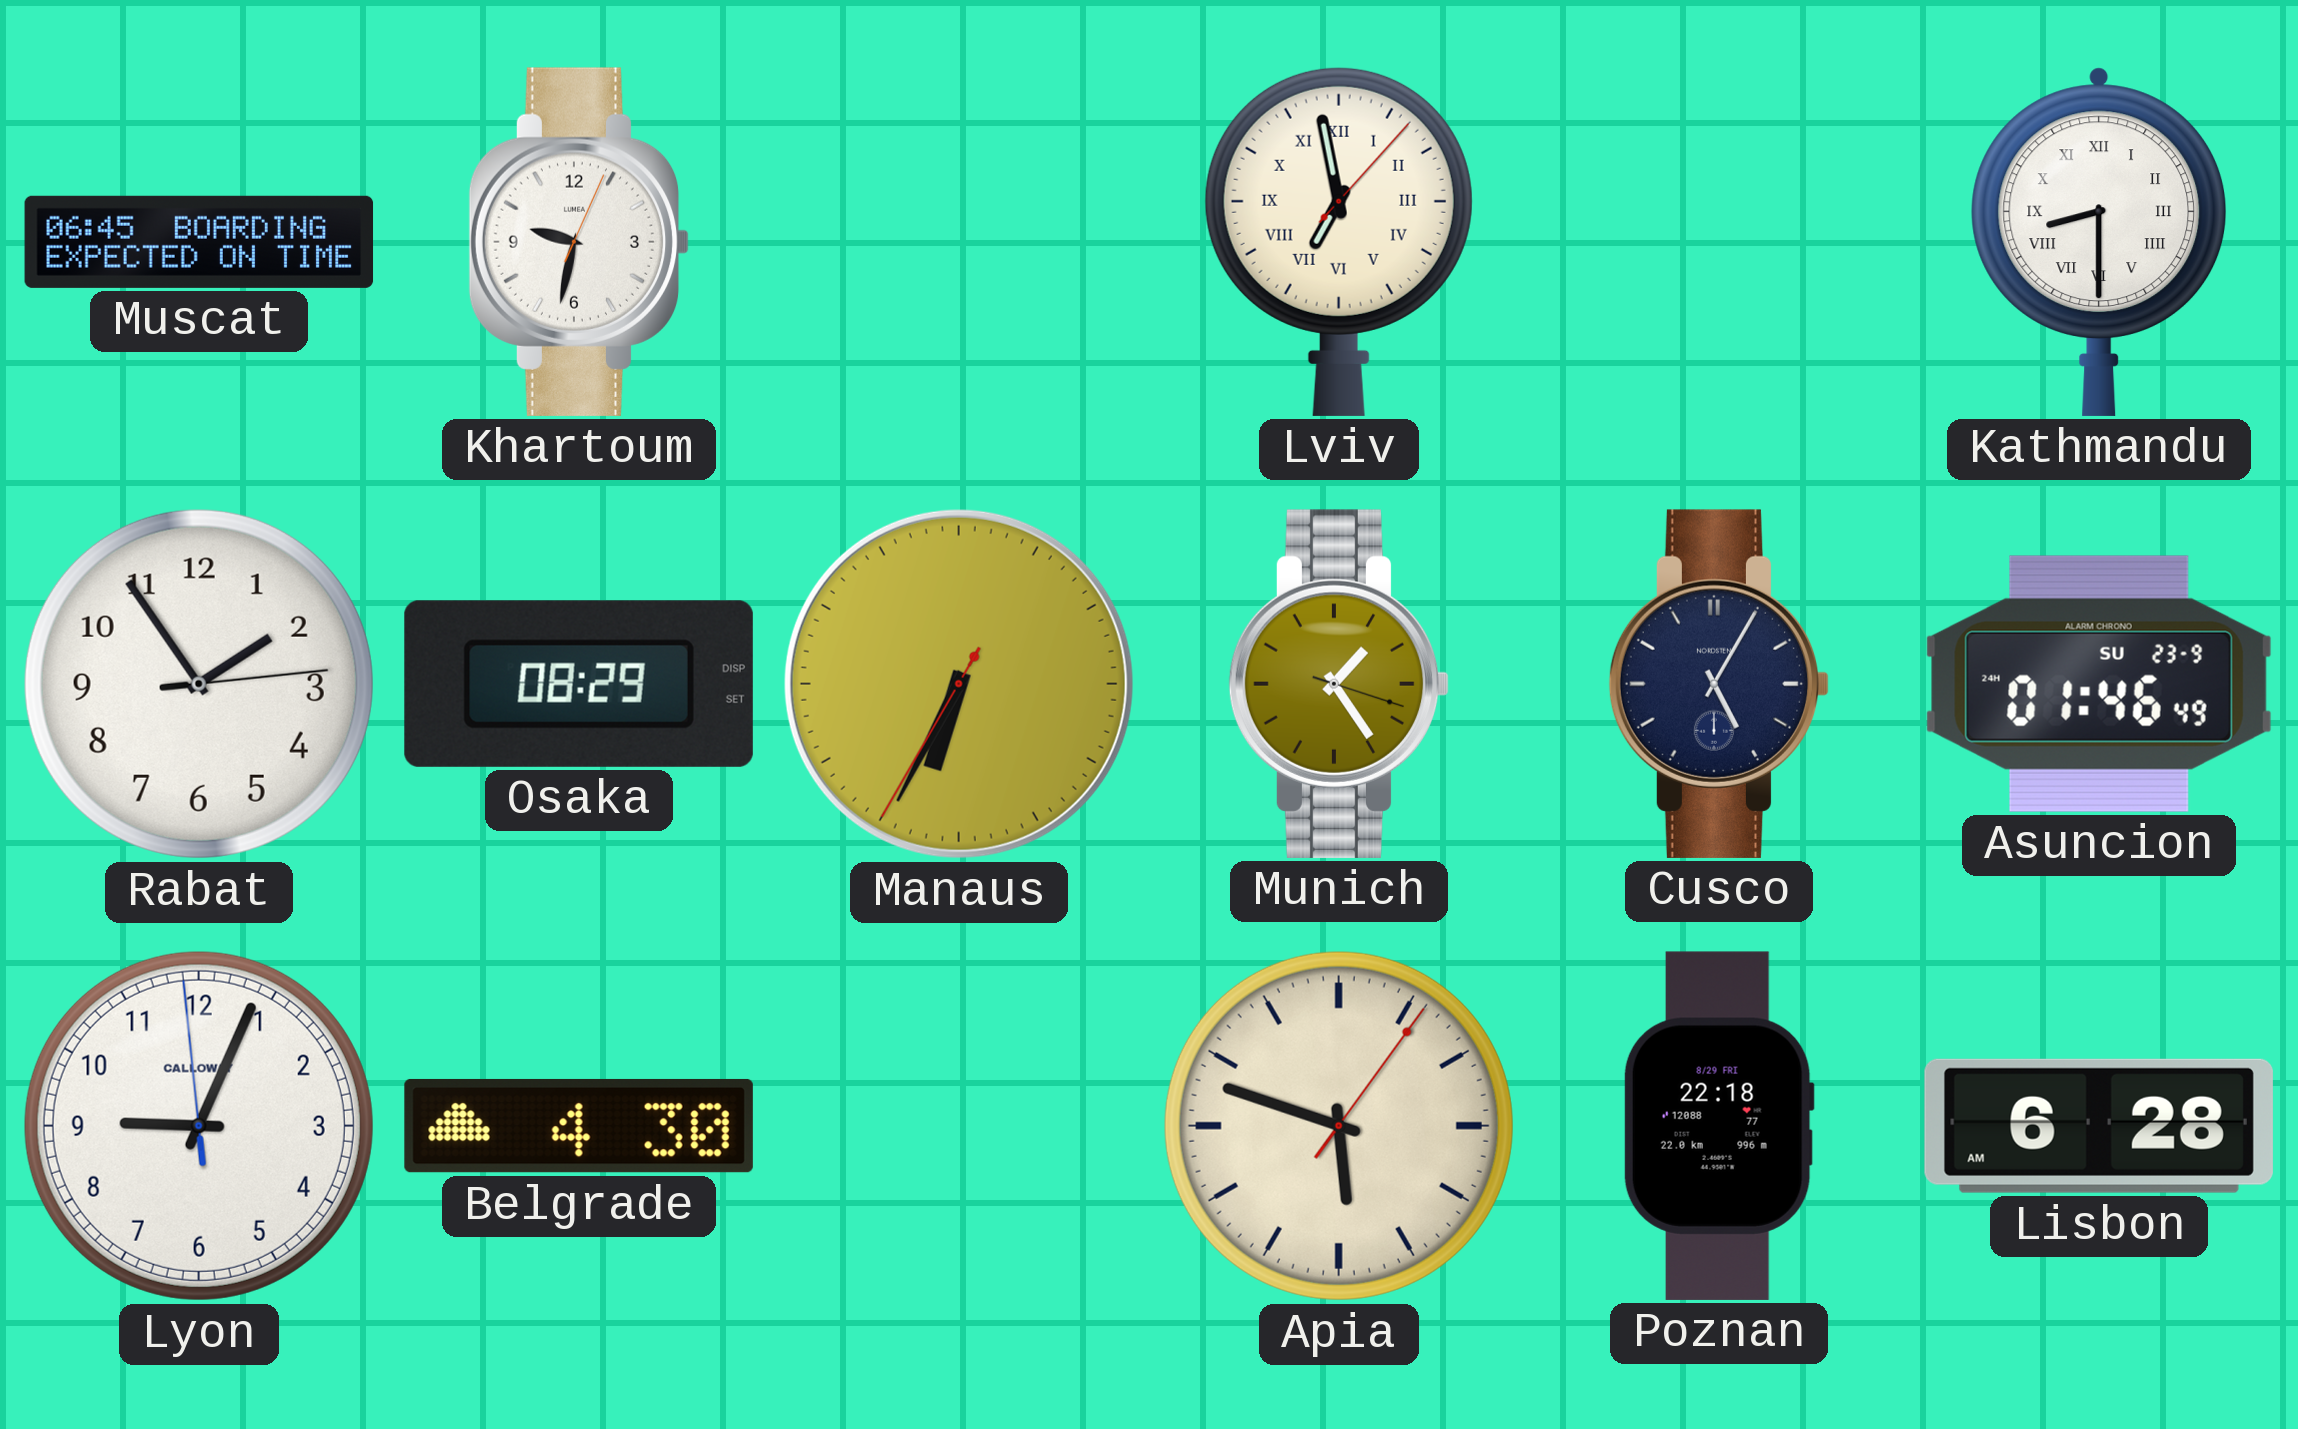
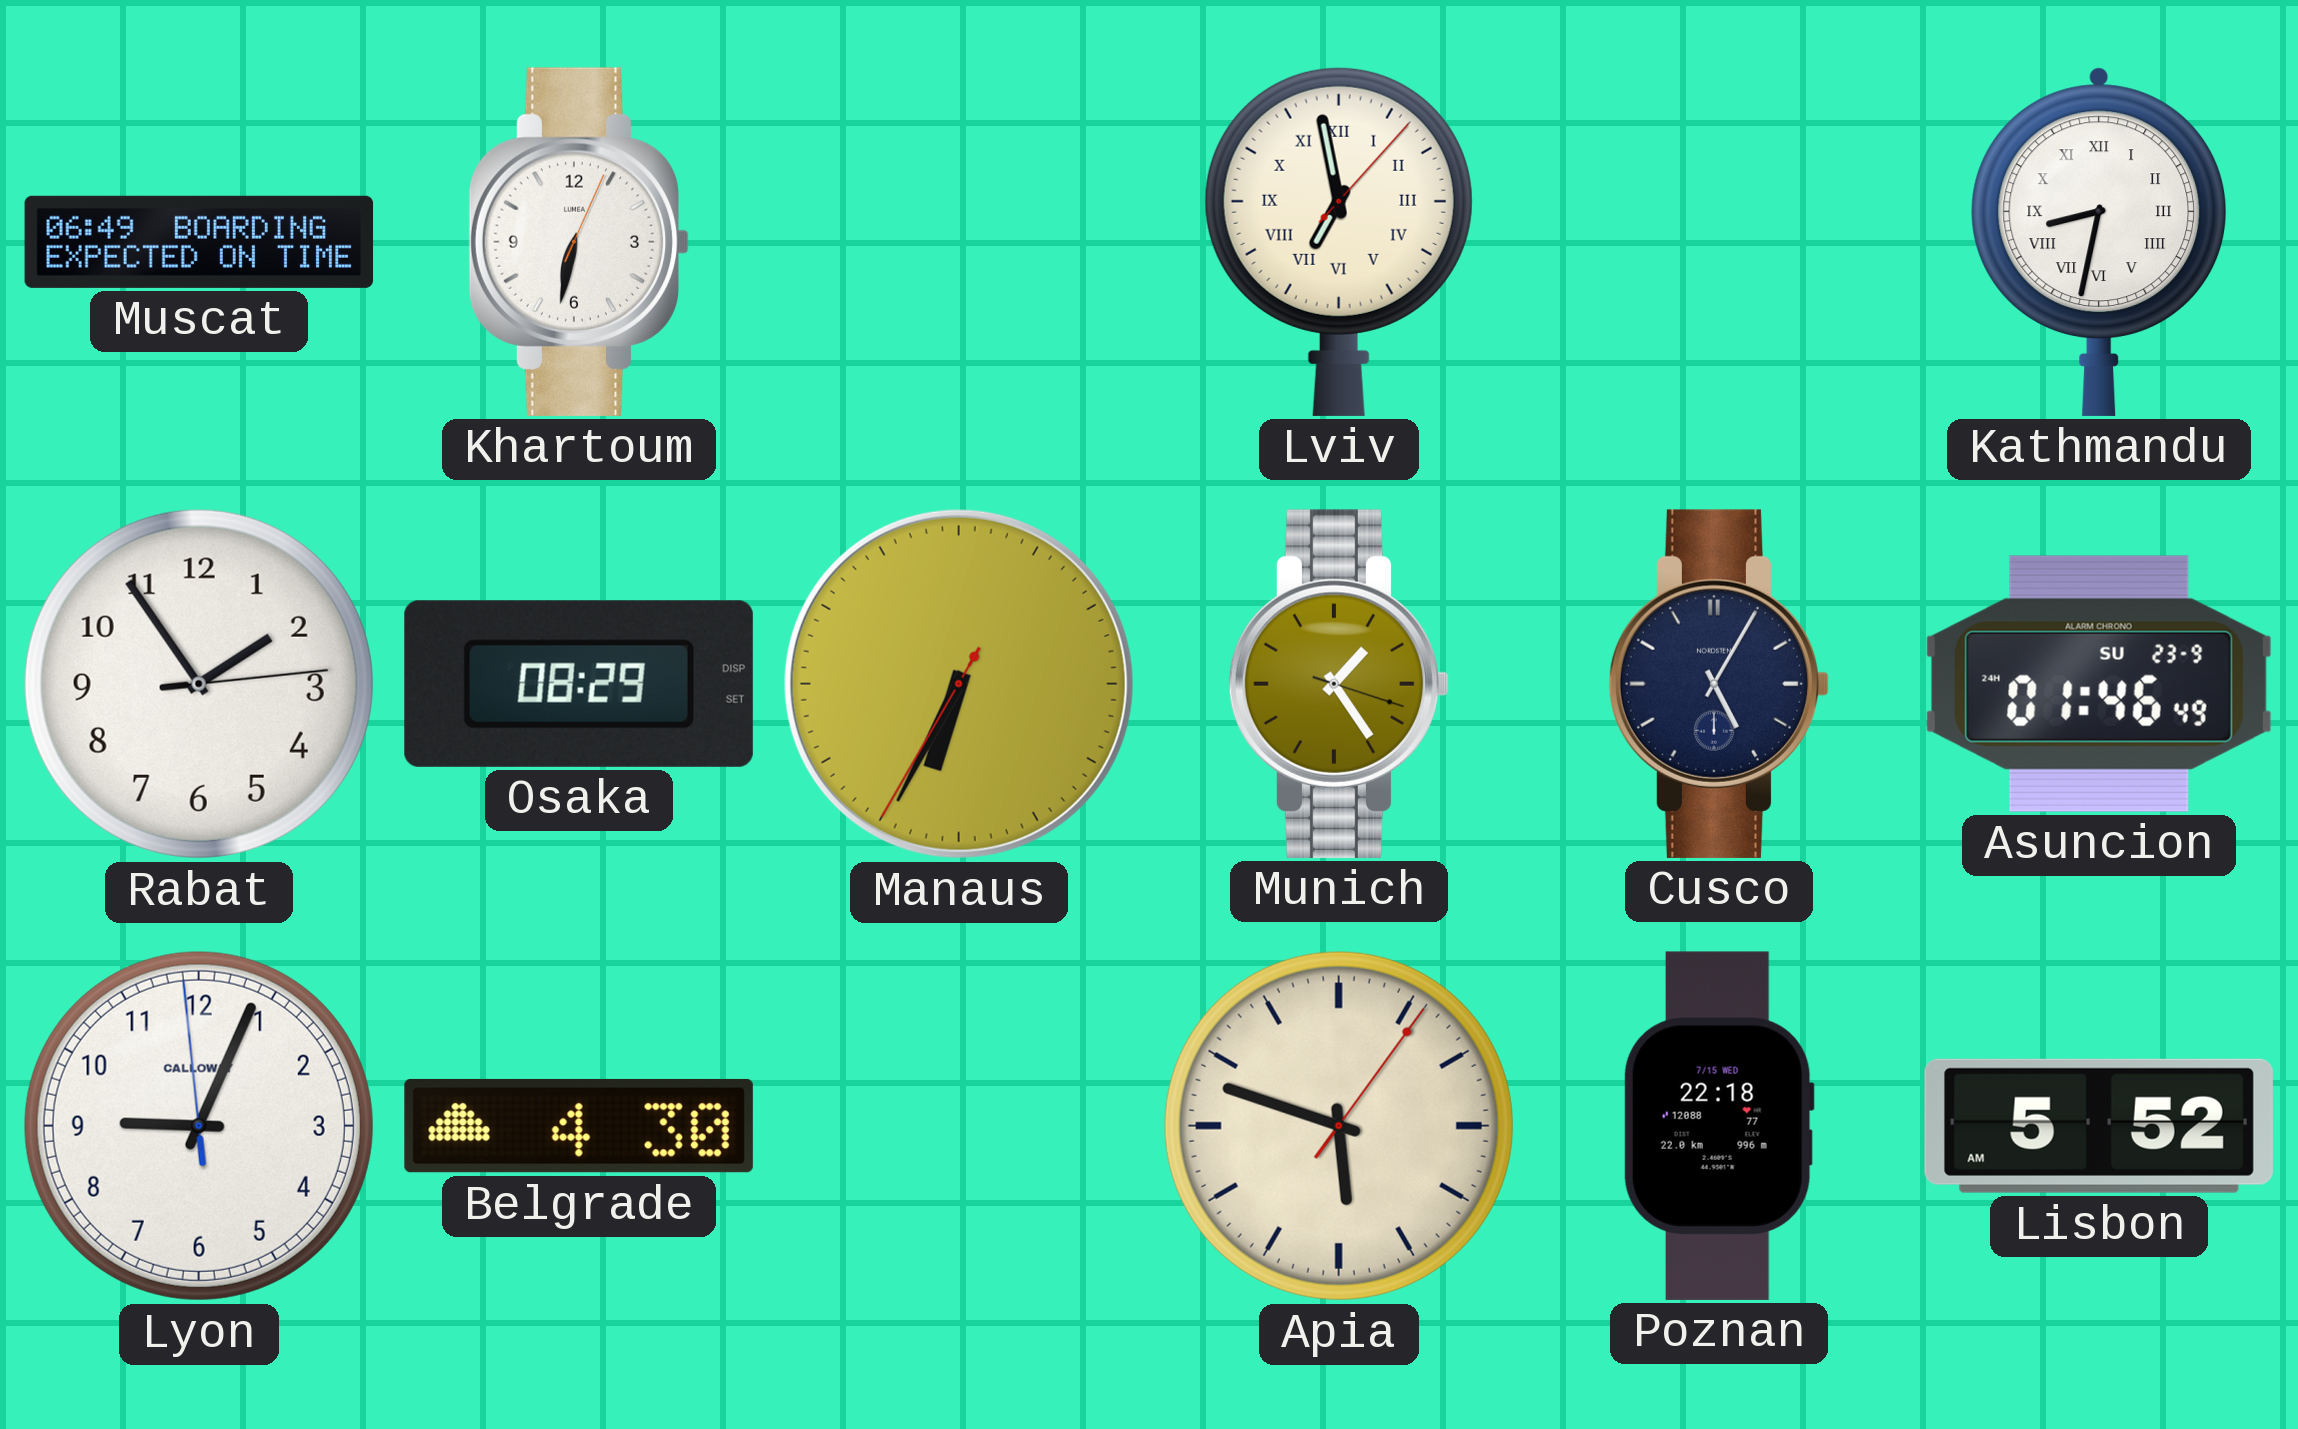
Muscat: 06:45 -> 06:49
Khartoum: 9:32 -> 6:32
Kathmandu: 8:30 -> 8:32
Poznan date: 8/29 FRI -> 7/15 WED
Lisbon: 6:28 -> 5:52
